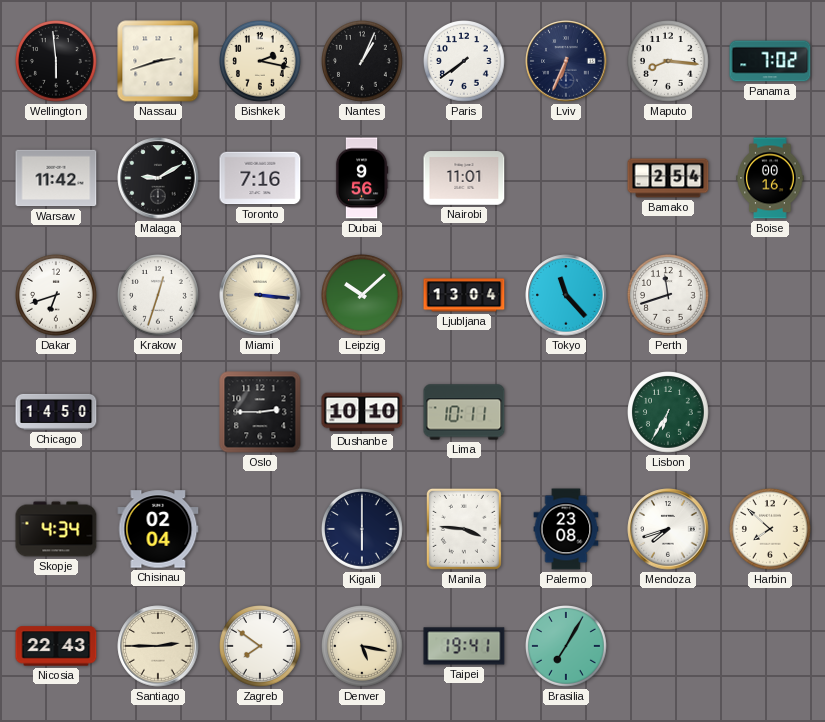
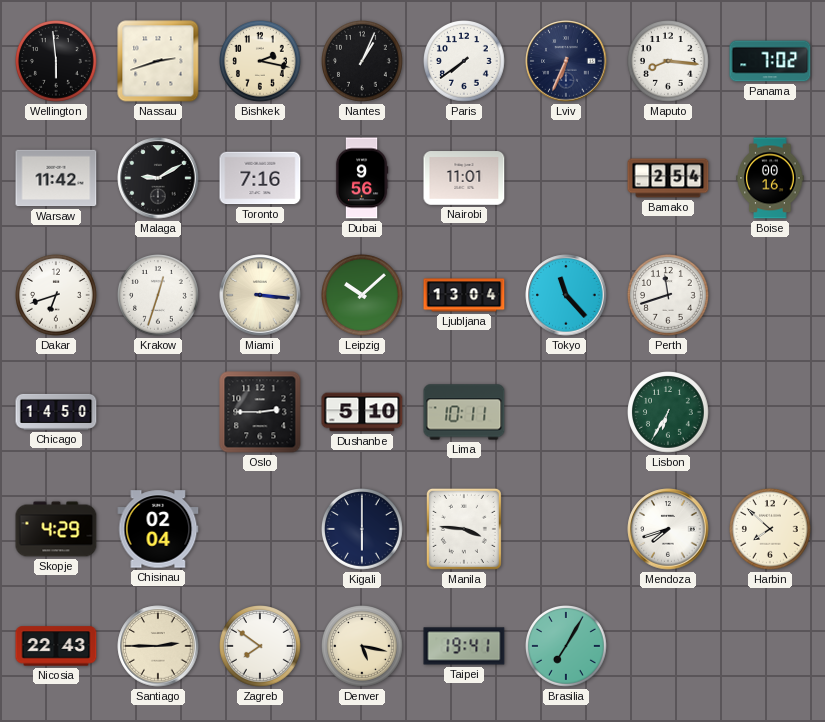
Dushanbe: 10:10 -> 5:10
Skopje: 4:34 -> 4:29
Palermo: 23:08 -> none
